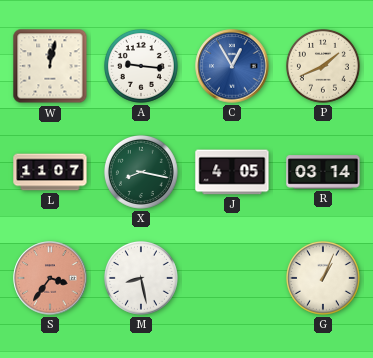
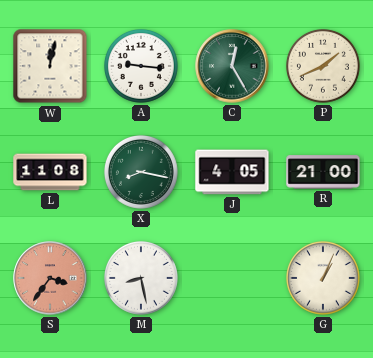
C: 12:55 -> 12:25
C dial: blue -> green
L: 11:07 -> 11:08
R: 03:14 -> 21:00
